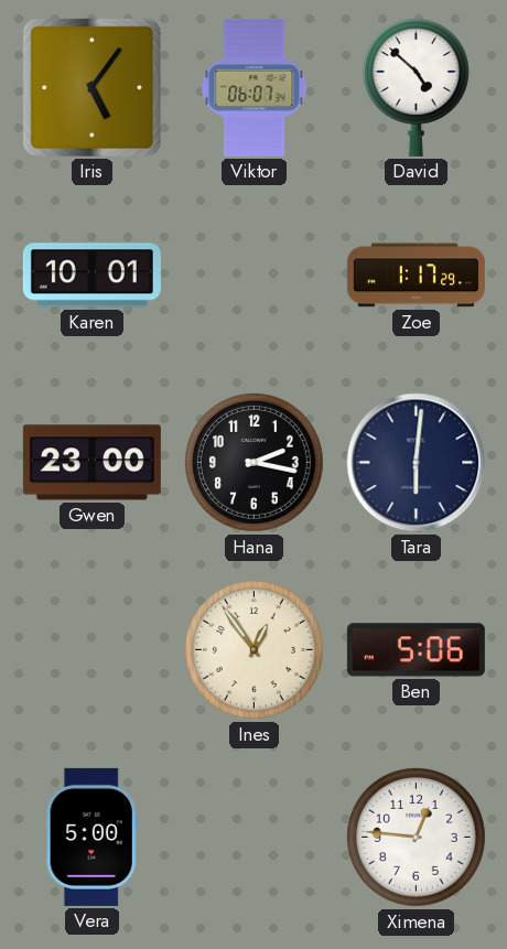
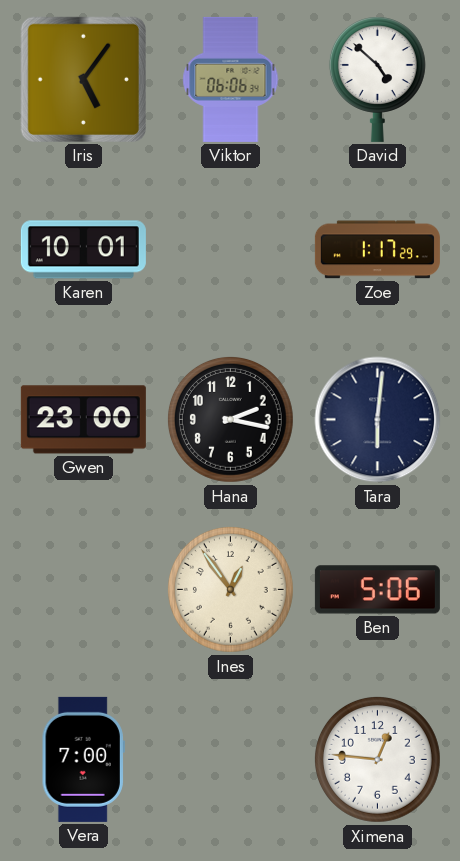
Viktor: 06:07 -> 06:06
Vera: 5:00 -> 7:00
